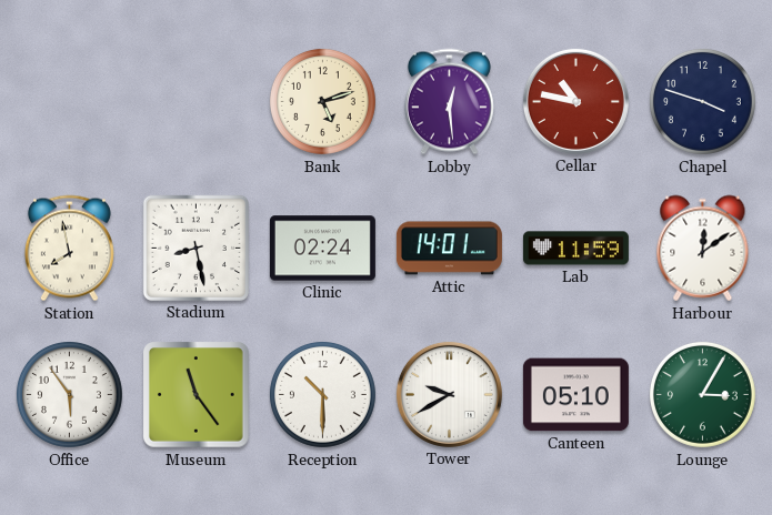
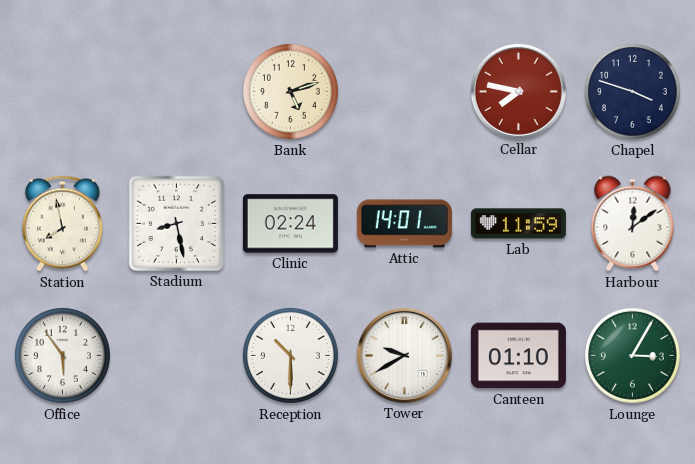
Lobby: 12:29 -> none
Cellar: 10:47 -> 7:47
Museum: 11:24 -> none
Canteen: 05:10 -> 01:10
